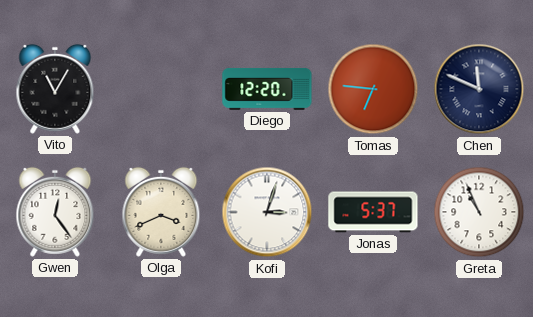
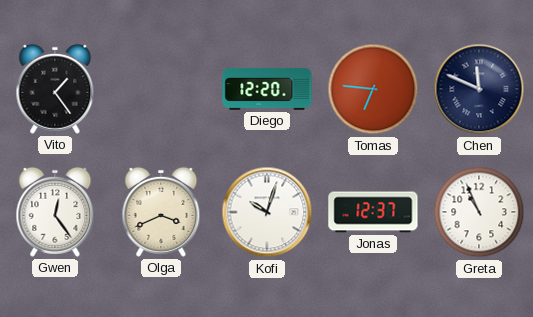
Vito: 11:05 -> 1:24
Kofi: 3:03 -> 10:03
Jonas: 5:37 -> 12:37
